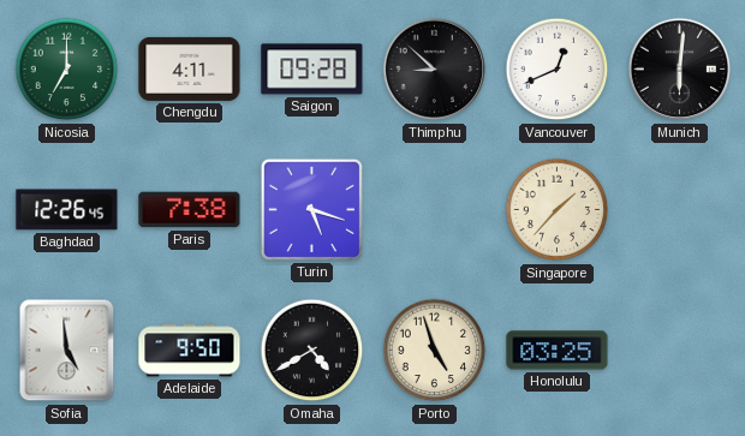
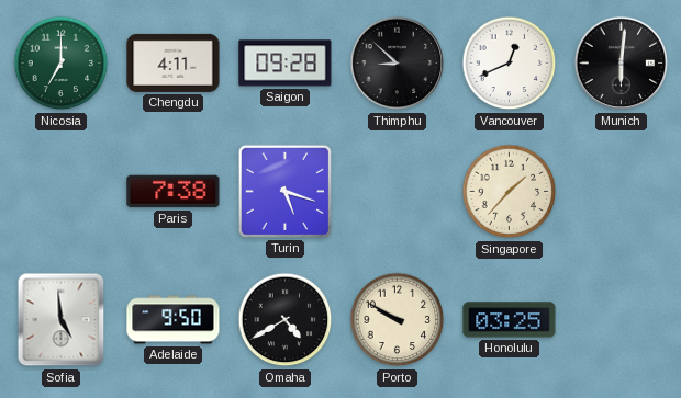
Baghdad: 12:26 -> none
Porto: 4:57 -> 9:50
